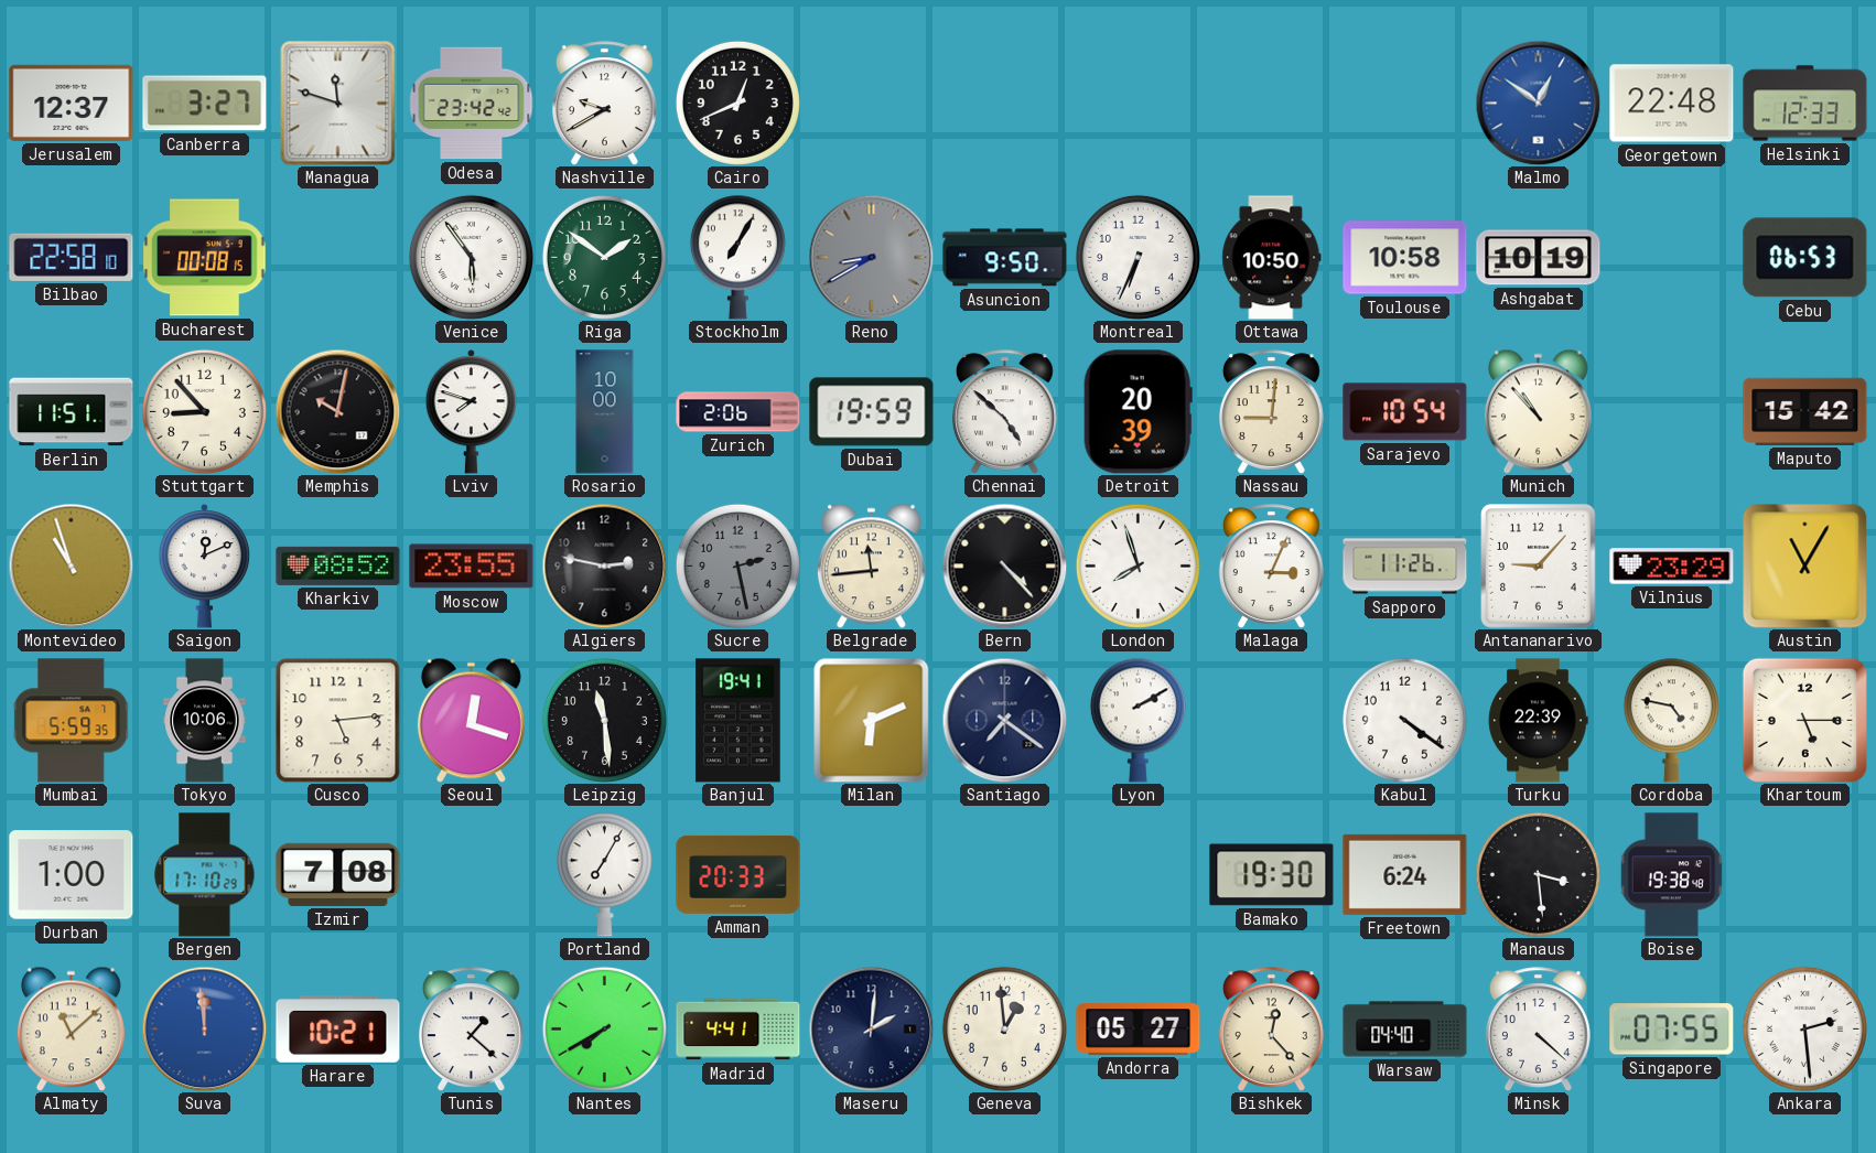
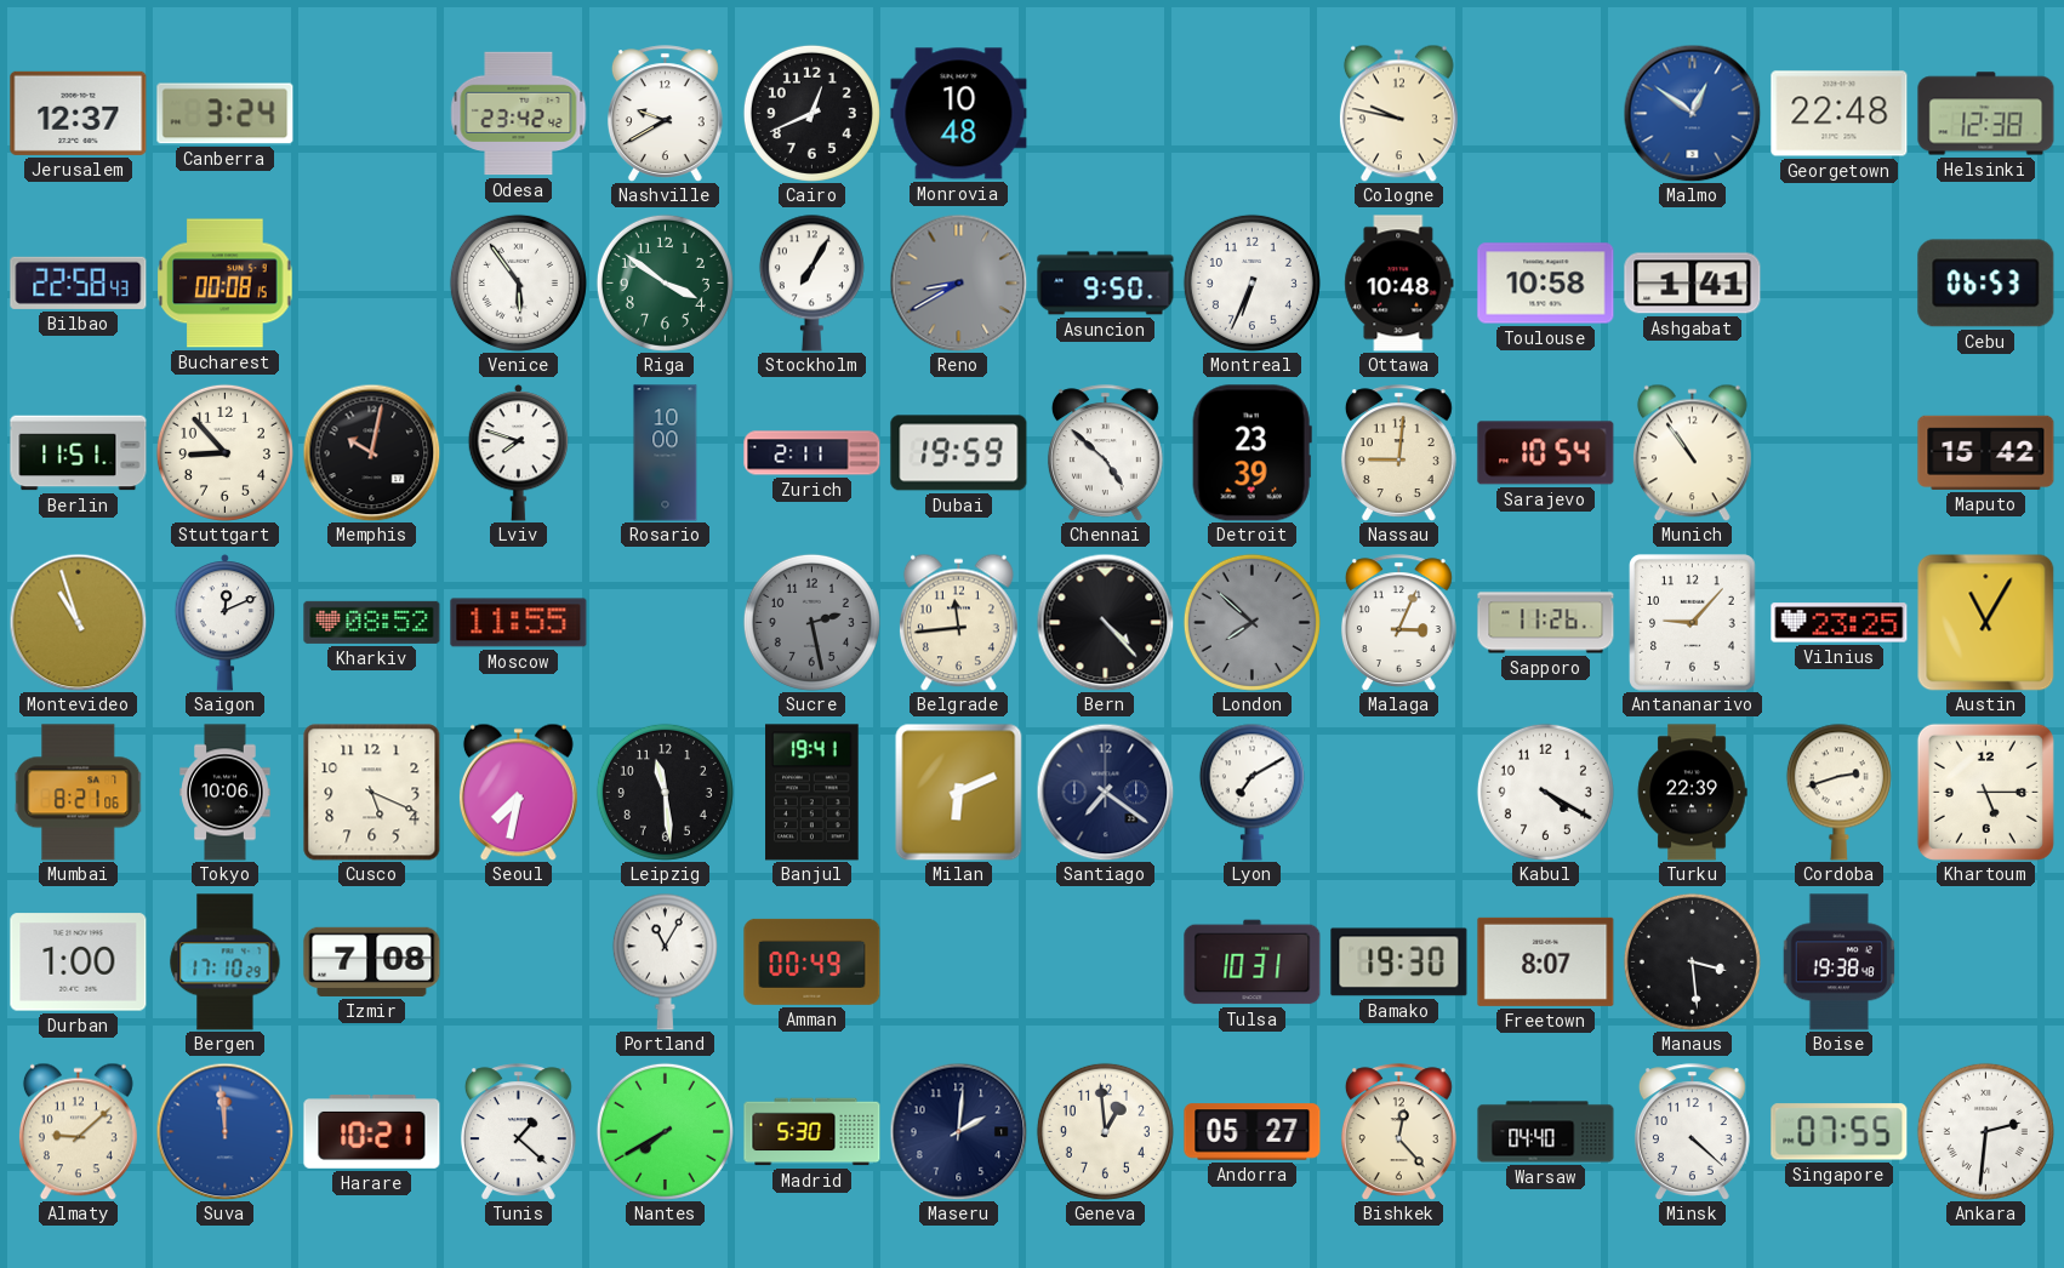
Canberra: 3:27 -> 3:24
Managua: 11:48 -> none
Monrovia: none -> 10:48
Cologne: none -> 9:47
Helsinki: 12:33 -> 12:38
Bilbao: 22:58:10 -> 22:58:43
Riga: 1:51 -> 3:51
Ottawa: 10:50 -> 10:48
Ashgabat: 10:19 -> 1:41
Zurich: 2:06 -> 2:11
Detroit: 20:39 -> 23:39
Munich: 10:53 -> 10:54
Moscow: 23:55 -> 11:55
Algiers: 2:47 -> none
London: 7:57 -> 7:52
London dial: white -> grey
Vilnius: 23:29 -> 23:25
Mumbai: 5:59 -> 8:21
Cusco: 5:14 -> 5:19
Seoul: 12:18 -> 7:32
Lyon: 2:10 -> 7:10
Kabul: 4:21 -> 4:20
Cordoba: 4:47 -> 2:42
Portland: 7:05 -> 11:05
Amman: 20:33 -> 00:49
Tulsa: none -> 10:31
Freetown: 6:24 -> 8:07
Almaty: 11:08 -> 9:08
Madrid: 4:41 -> 5:30
Ankara: 2:29 -> 2:31
